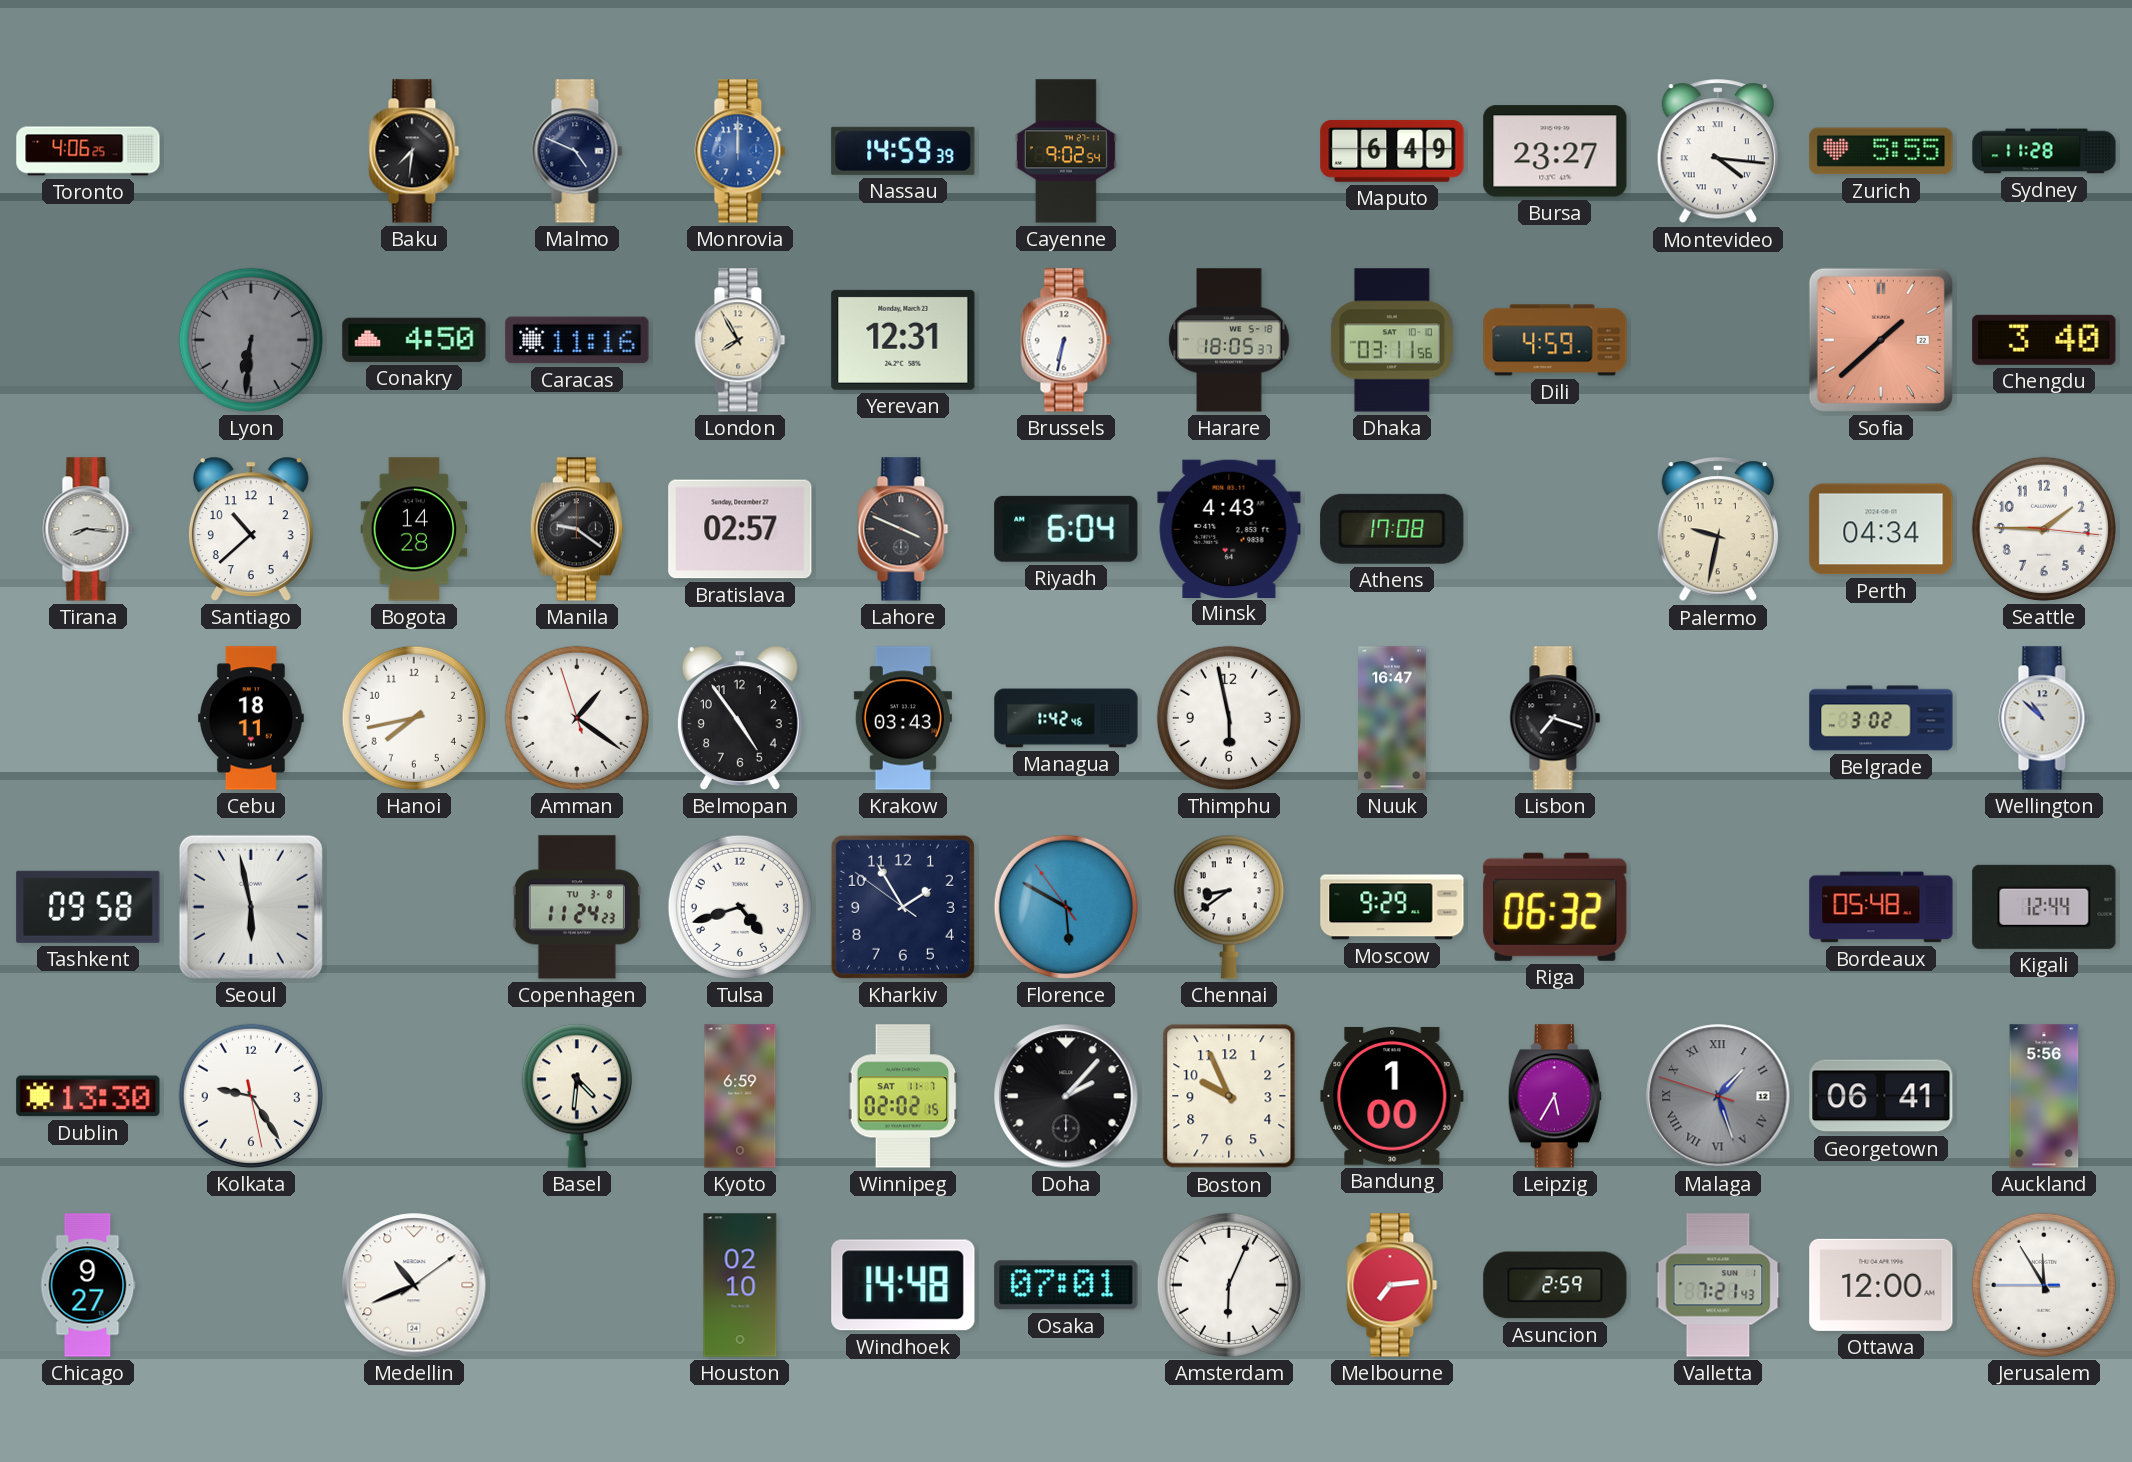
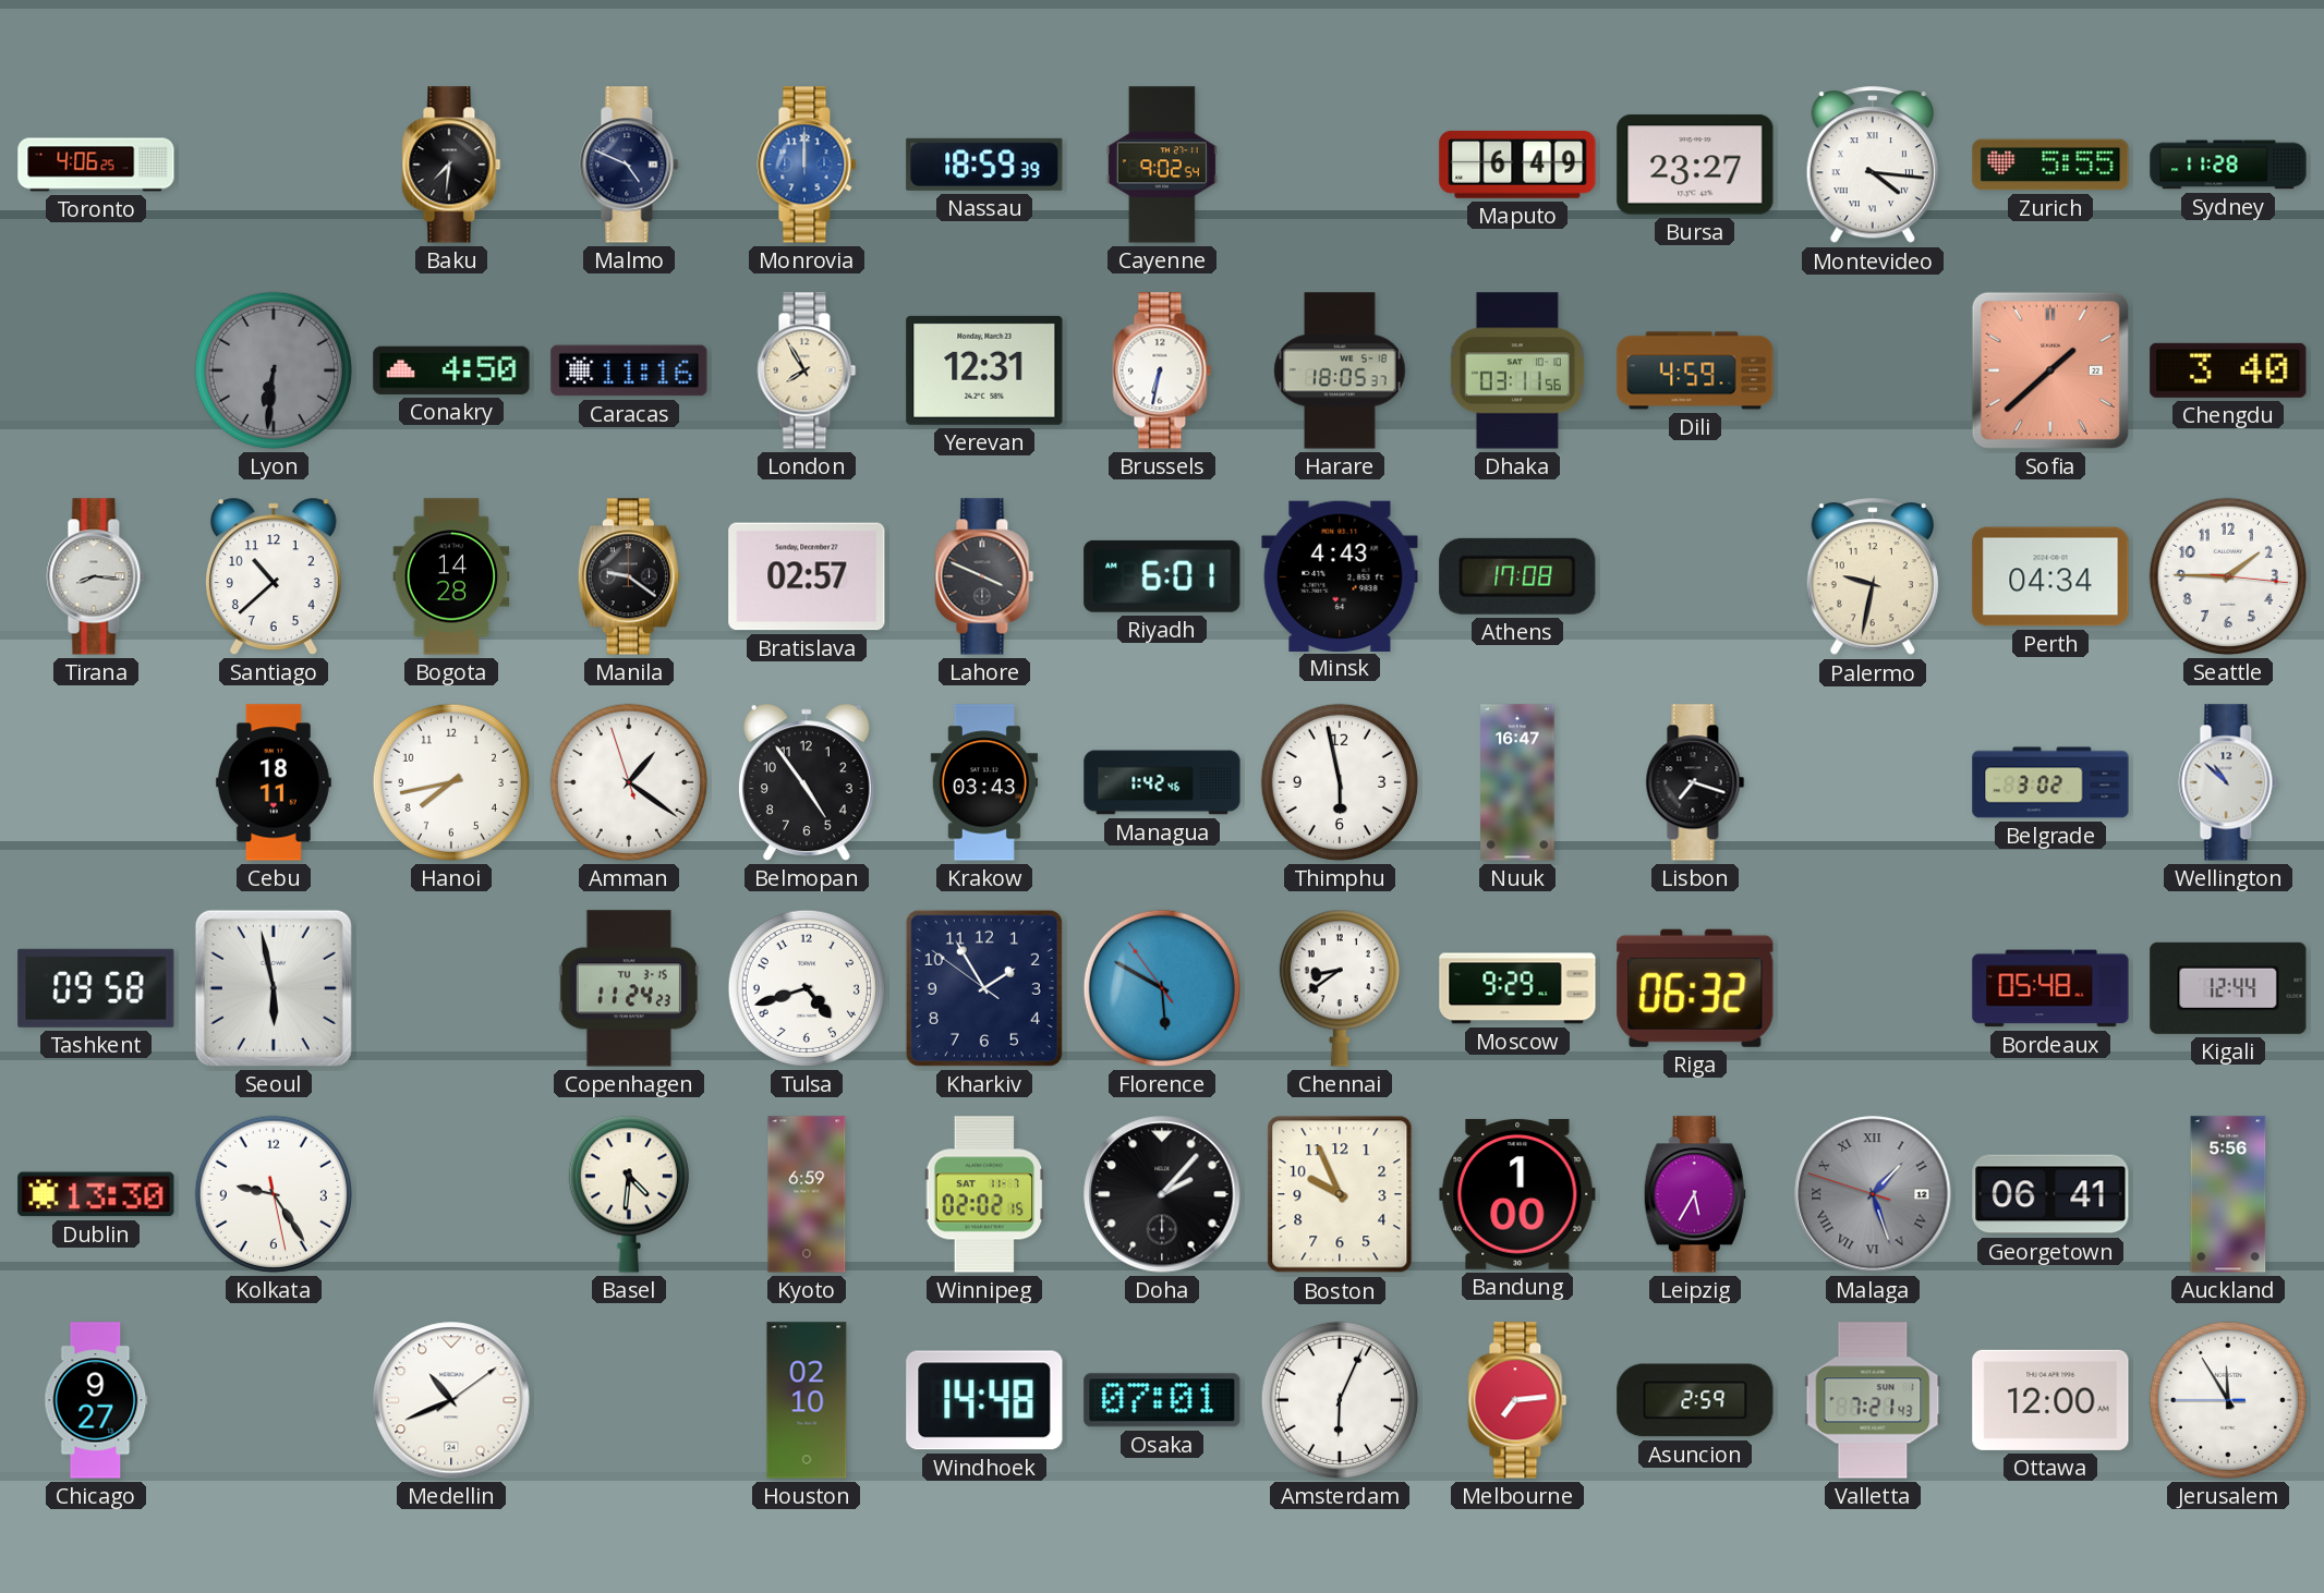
Nassau: 14:59 -> 18:59
Riyadh: 6:04 -> 6:01
Copenhagen date: TU 3-8 -> TU 3-15
